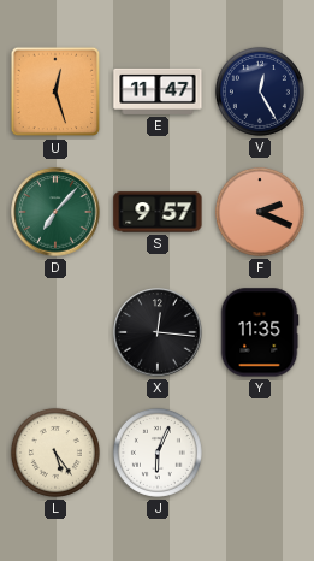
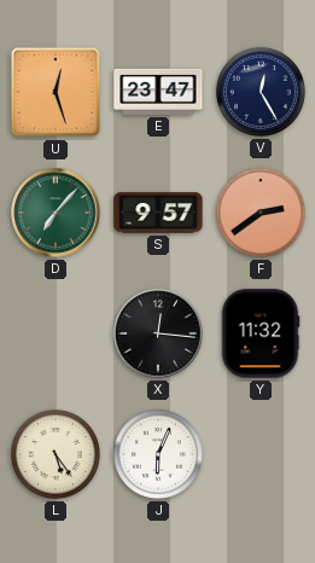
E: 11:47 -> 23:47
F: 2:19 -> 2:39
Y: 11:35 -> 11:32
